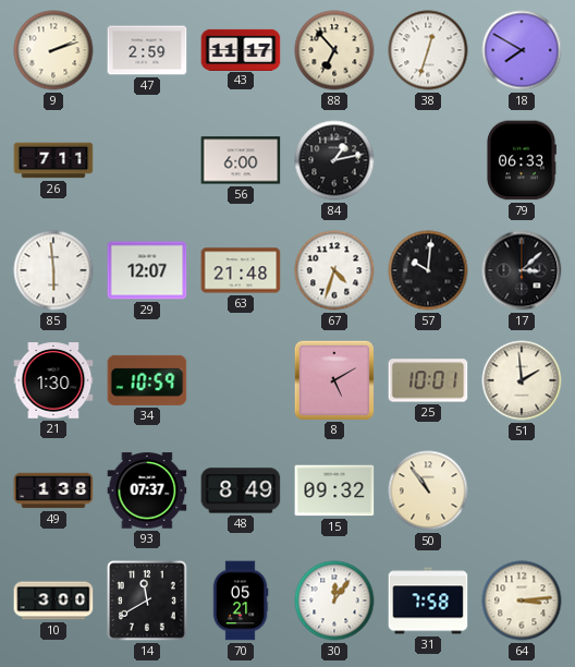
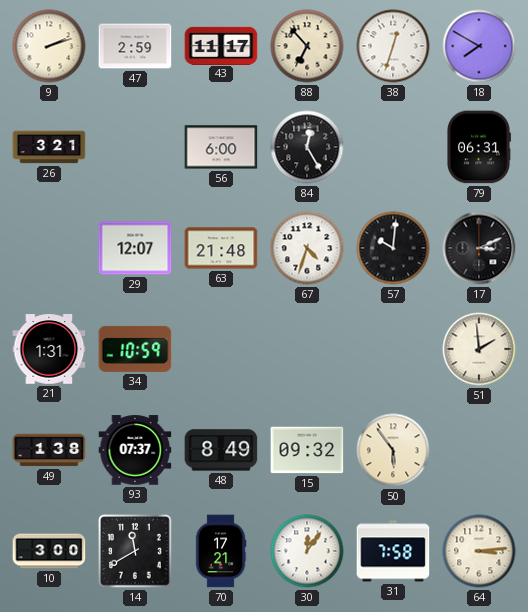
26: 7:11 -> 3:21
84: 1:13 -> 12:25
79: 06:33 -> 06:31
85: 5:59 -> none
17: 3:08 -> 3:11
21: 1:30 -> 1:31
8: 5:10 -> none
25: 10:01 -> none
50: 10:54 -> 5:54
70: 05:21 -> 17:21
